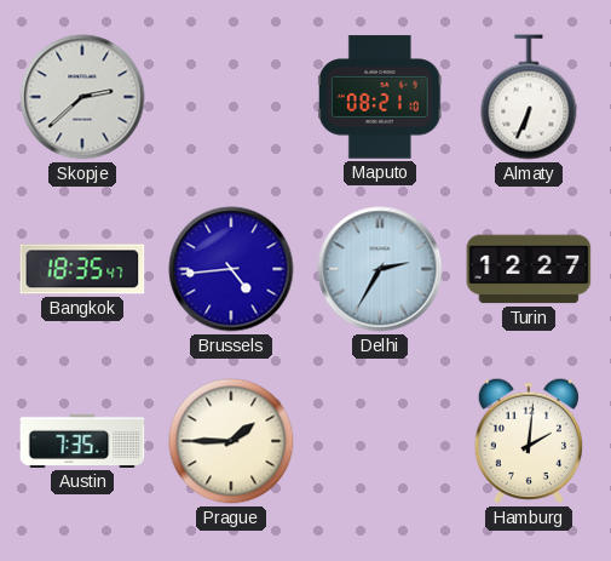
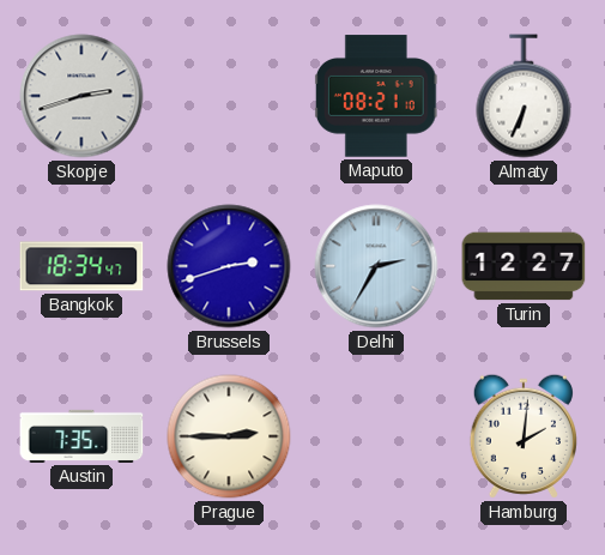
Skopje: 2:38 -> 2:42
Bangkok: 18:35 -> 18:34
Brussels: 4:44 -> 2:42
Prague: 1:45 -> 2:45
